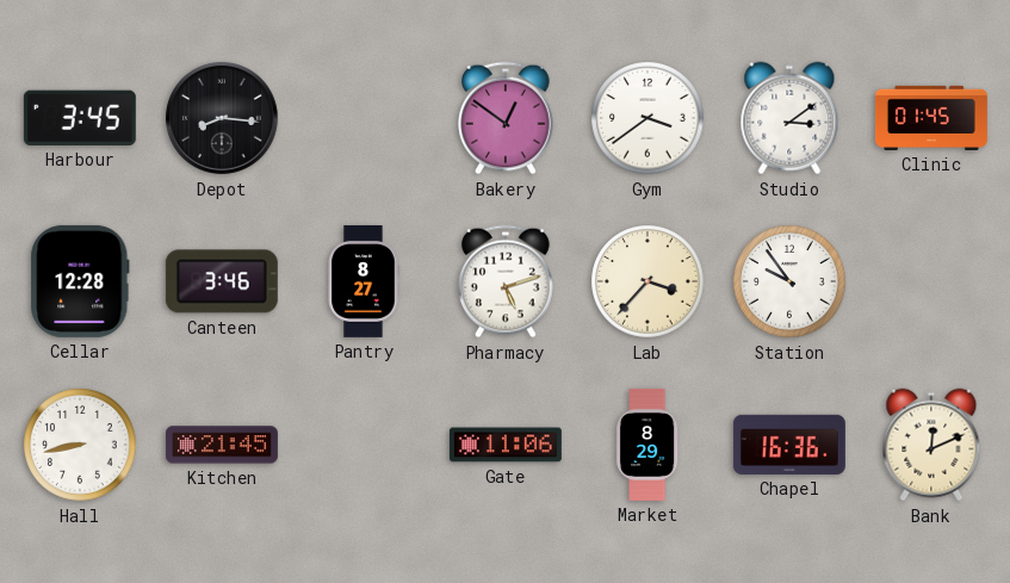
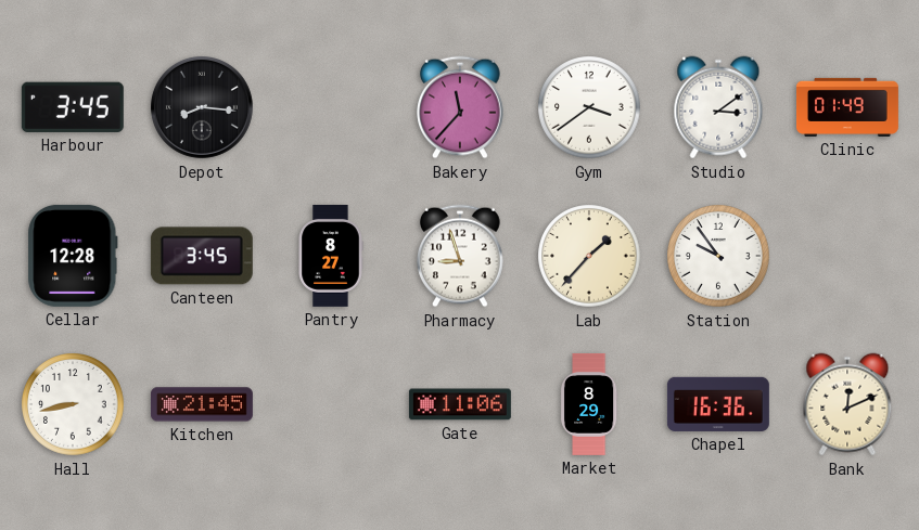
Bakery: 12:51 -> 11:37
Clinic: 01:45 -> 01:49
Canteen: 3:46 -> 3:45
Pharmacy: 5:12 -> 8:57
Lab: 3:37 -> 1:37
